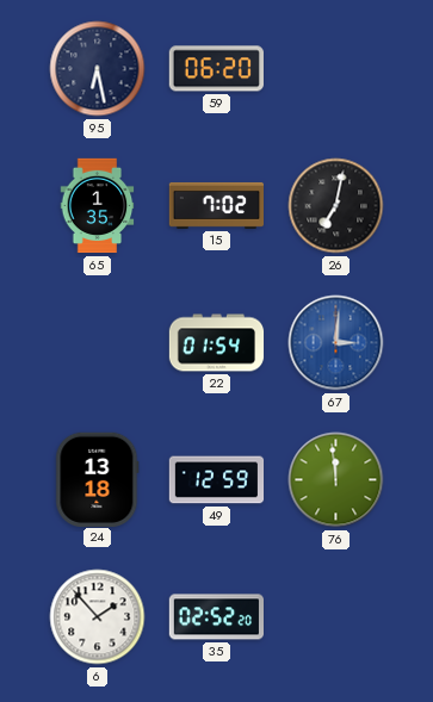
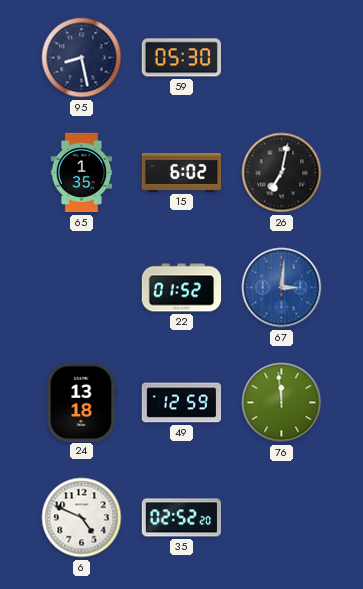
95: 6:28 -> 8:28
59: 06:20 -> 05:30
15: 7:02 -> 6:02
22: 01:54 -> 01:52
6: 1:53 -> 4:49
